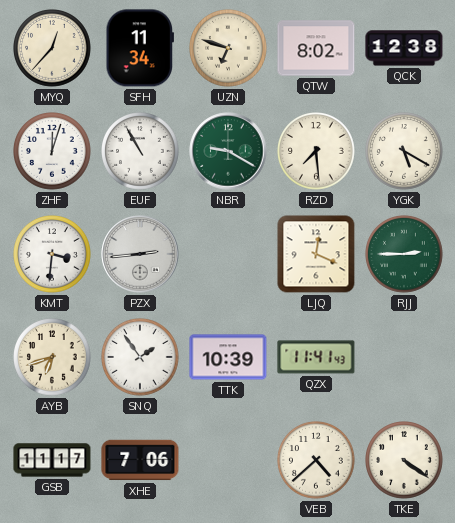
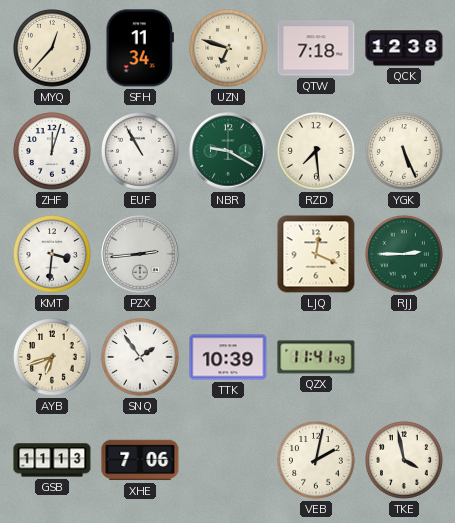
QTW: 8:02 -> 7:18
YGK: 5:20 -> 5:26
GSB: 11:17 -> 11:13
VEB: 4:38 -> 2:02
TKE: 4:21 -> 3:58
